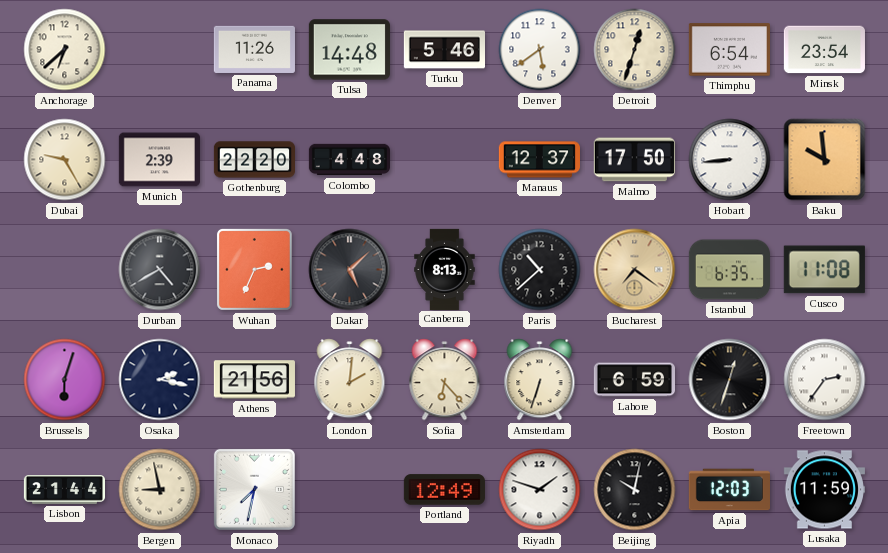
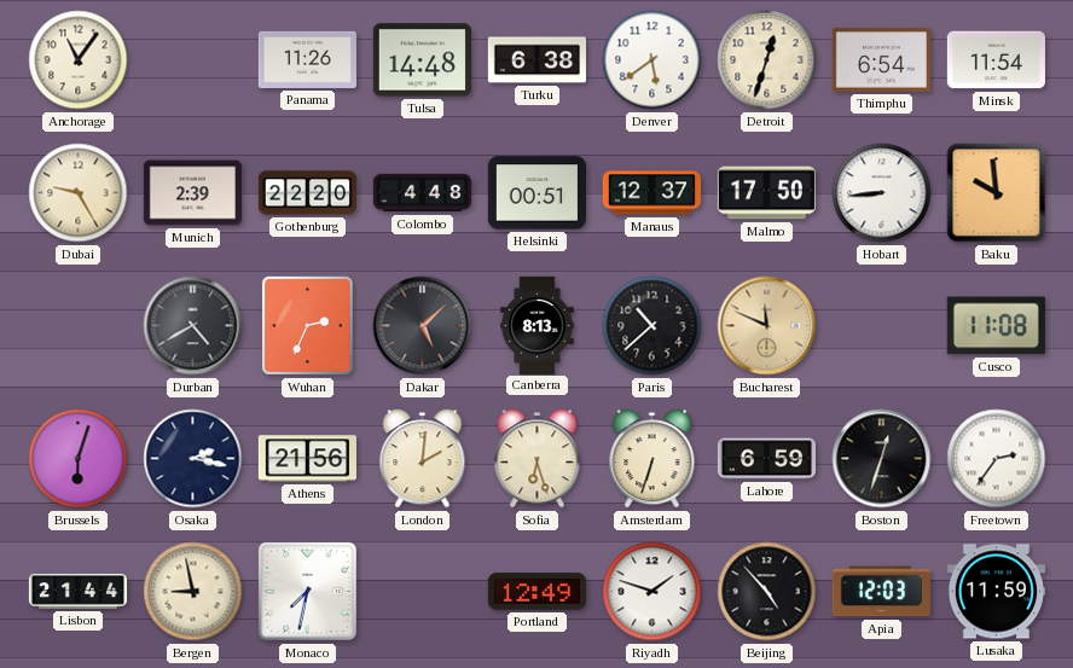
Anchorage: 6:38 -> 11:06
Turku: 5:46 -> 6:38
Minsk: 23:54 -> 11:54
Helsinki: none -> 00:51
Bucharest: 7:21 -> 11:49
Istanbul: 6:35 -> none
Sofia: 6:23 -> 6:27
Beijing: 10:02 -> 4:53
